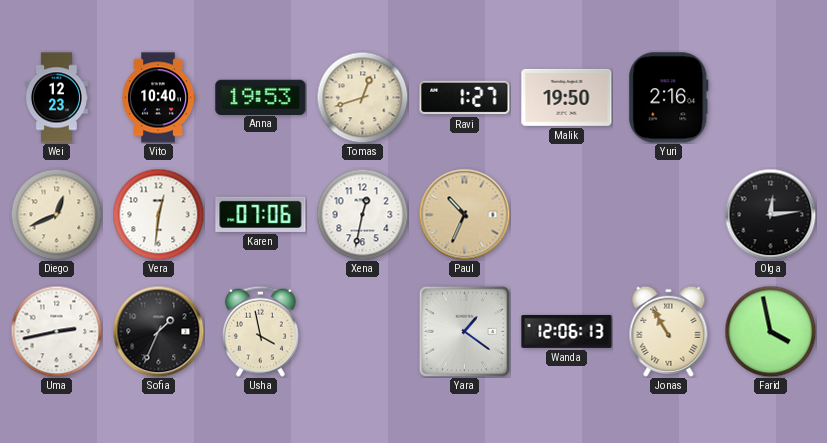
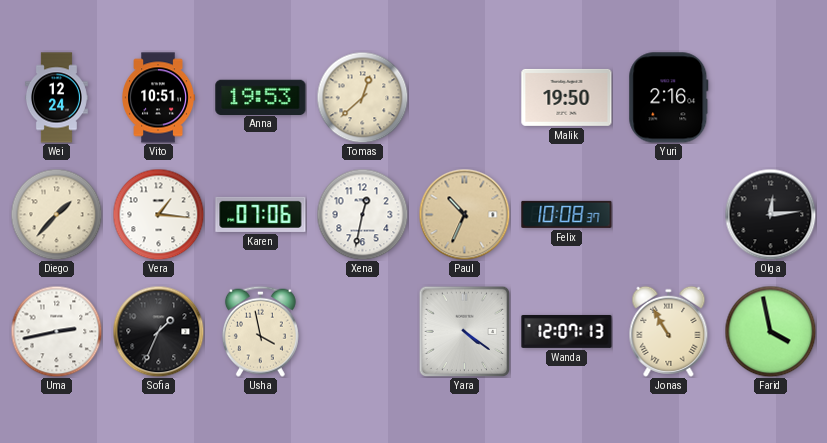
Wei: 12:23 -> 12:24
Vito: 10:40 -> 10:51
Tomas: 12:42 -> 12:38
Ravi: 1:27 -> none
Diego: 12:41 -> 1:37
Vera: 12:31 -> 1:16
Felix: none -> 10:08
Yara: 1:21 -> 4:21
Wanda: 12:06 -> 12:07
